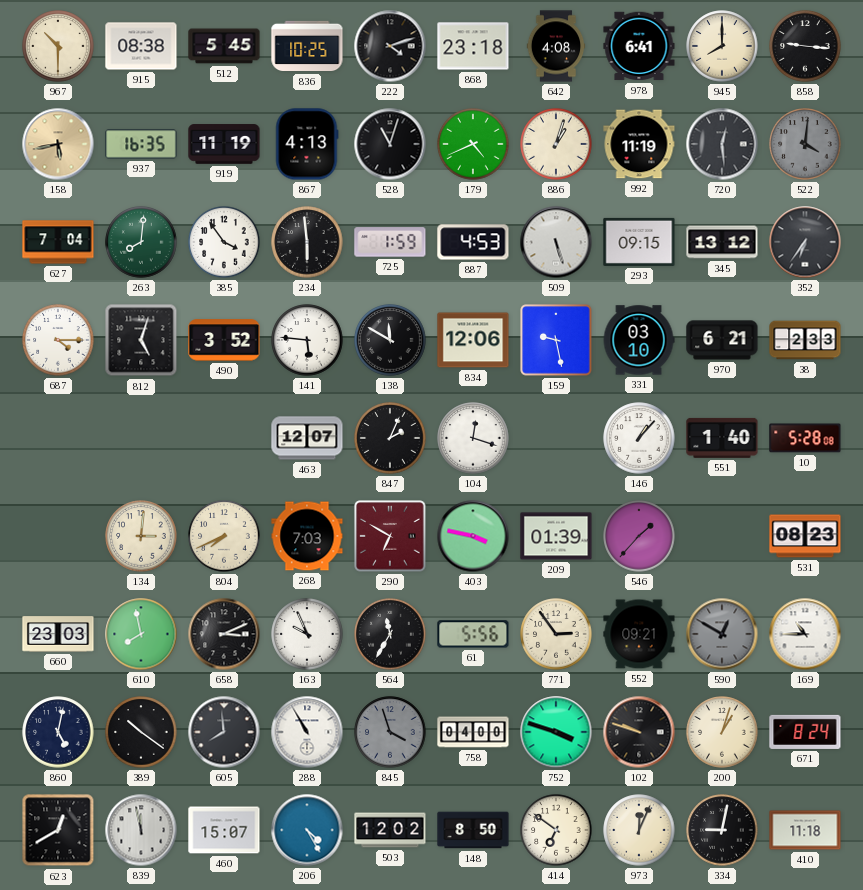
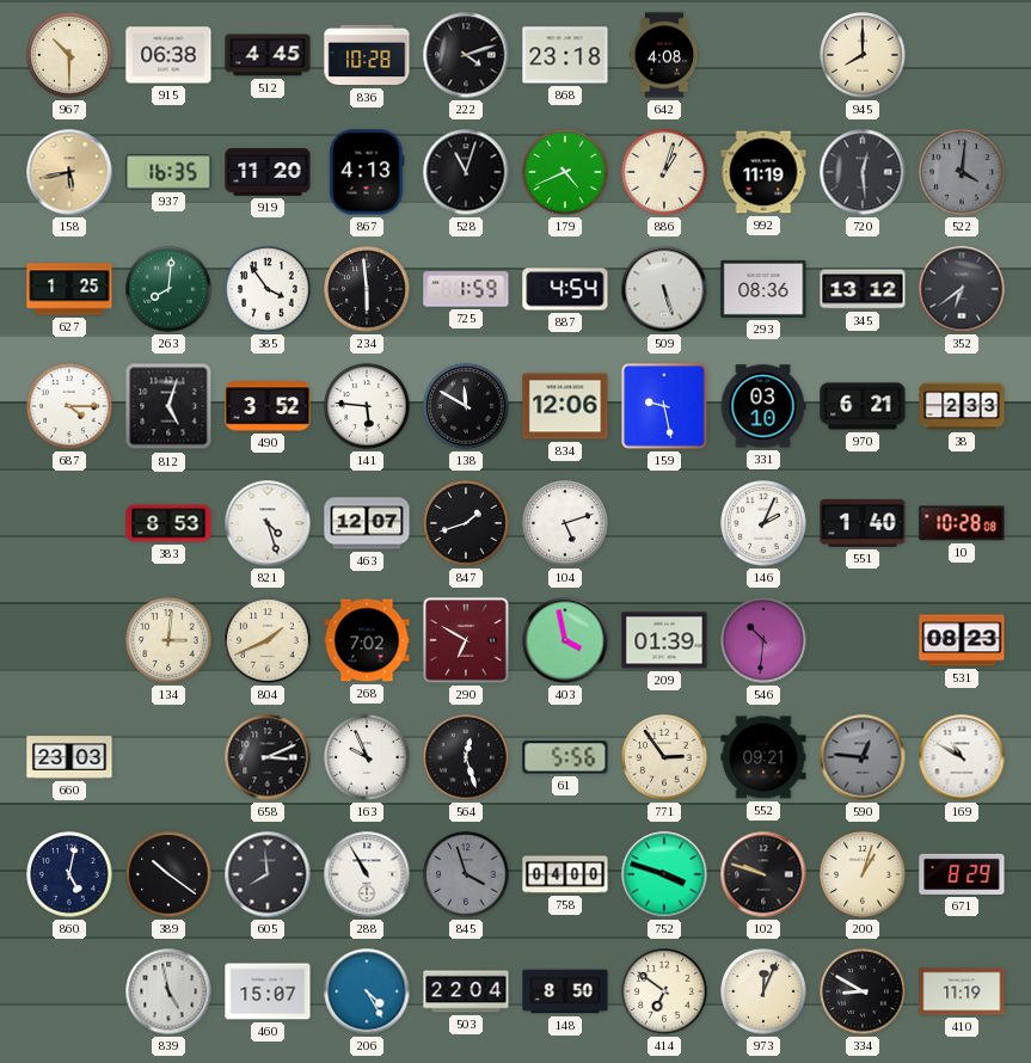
915: 08:38 -> 06:38
512: 5:45 -> 4:45
836: 10:25 -> 10:28
978: 6:41 -> none
858: 9:16 -> none
919: 11:19 -> 11:20
627: 7:04 -> 1:25
887: 4:53 -> 4:54
293: 09:15 -> 08:36
352: 6:36 -> 6:39
383: none -> 8:53
821: none -> 4:27
847: 2:04 -> 1:42
104: 12:18 -> 5:12
146: 1:07 -> 2:04
10: 5:28 -> 10:28
804: 7:41 -> 1:41
268: 7:03 -> 7:02
403: 3:47 -> 3:58
546: 1:37 -> 10:31
610: 7:58 -> none
564: 11:35 -> 12:27
590: 12:50 -> 12:46
169: 10:45 -> 10:50
671: 8:24 -> 8:29
623: 12:40 -> none
839: 11:58 -> 4:58
503: 12:02 -> 22:04
334: 9:02 -> 8:50
410: 11:18 -> 11:19
